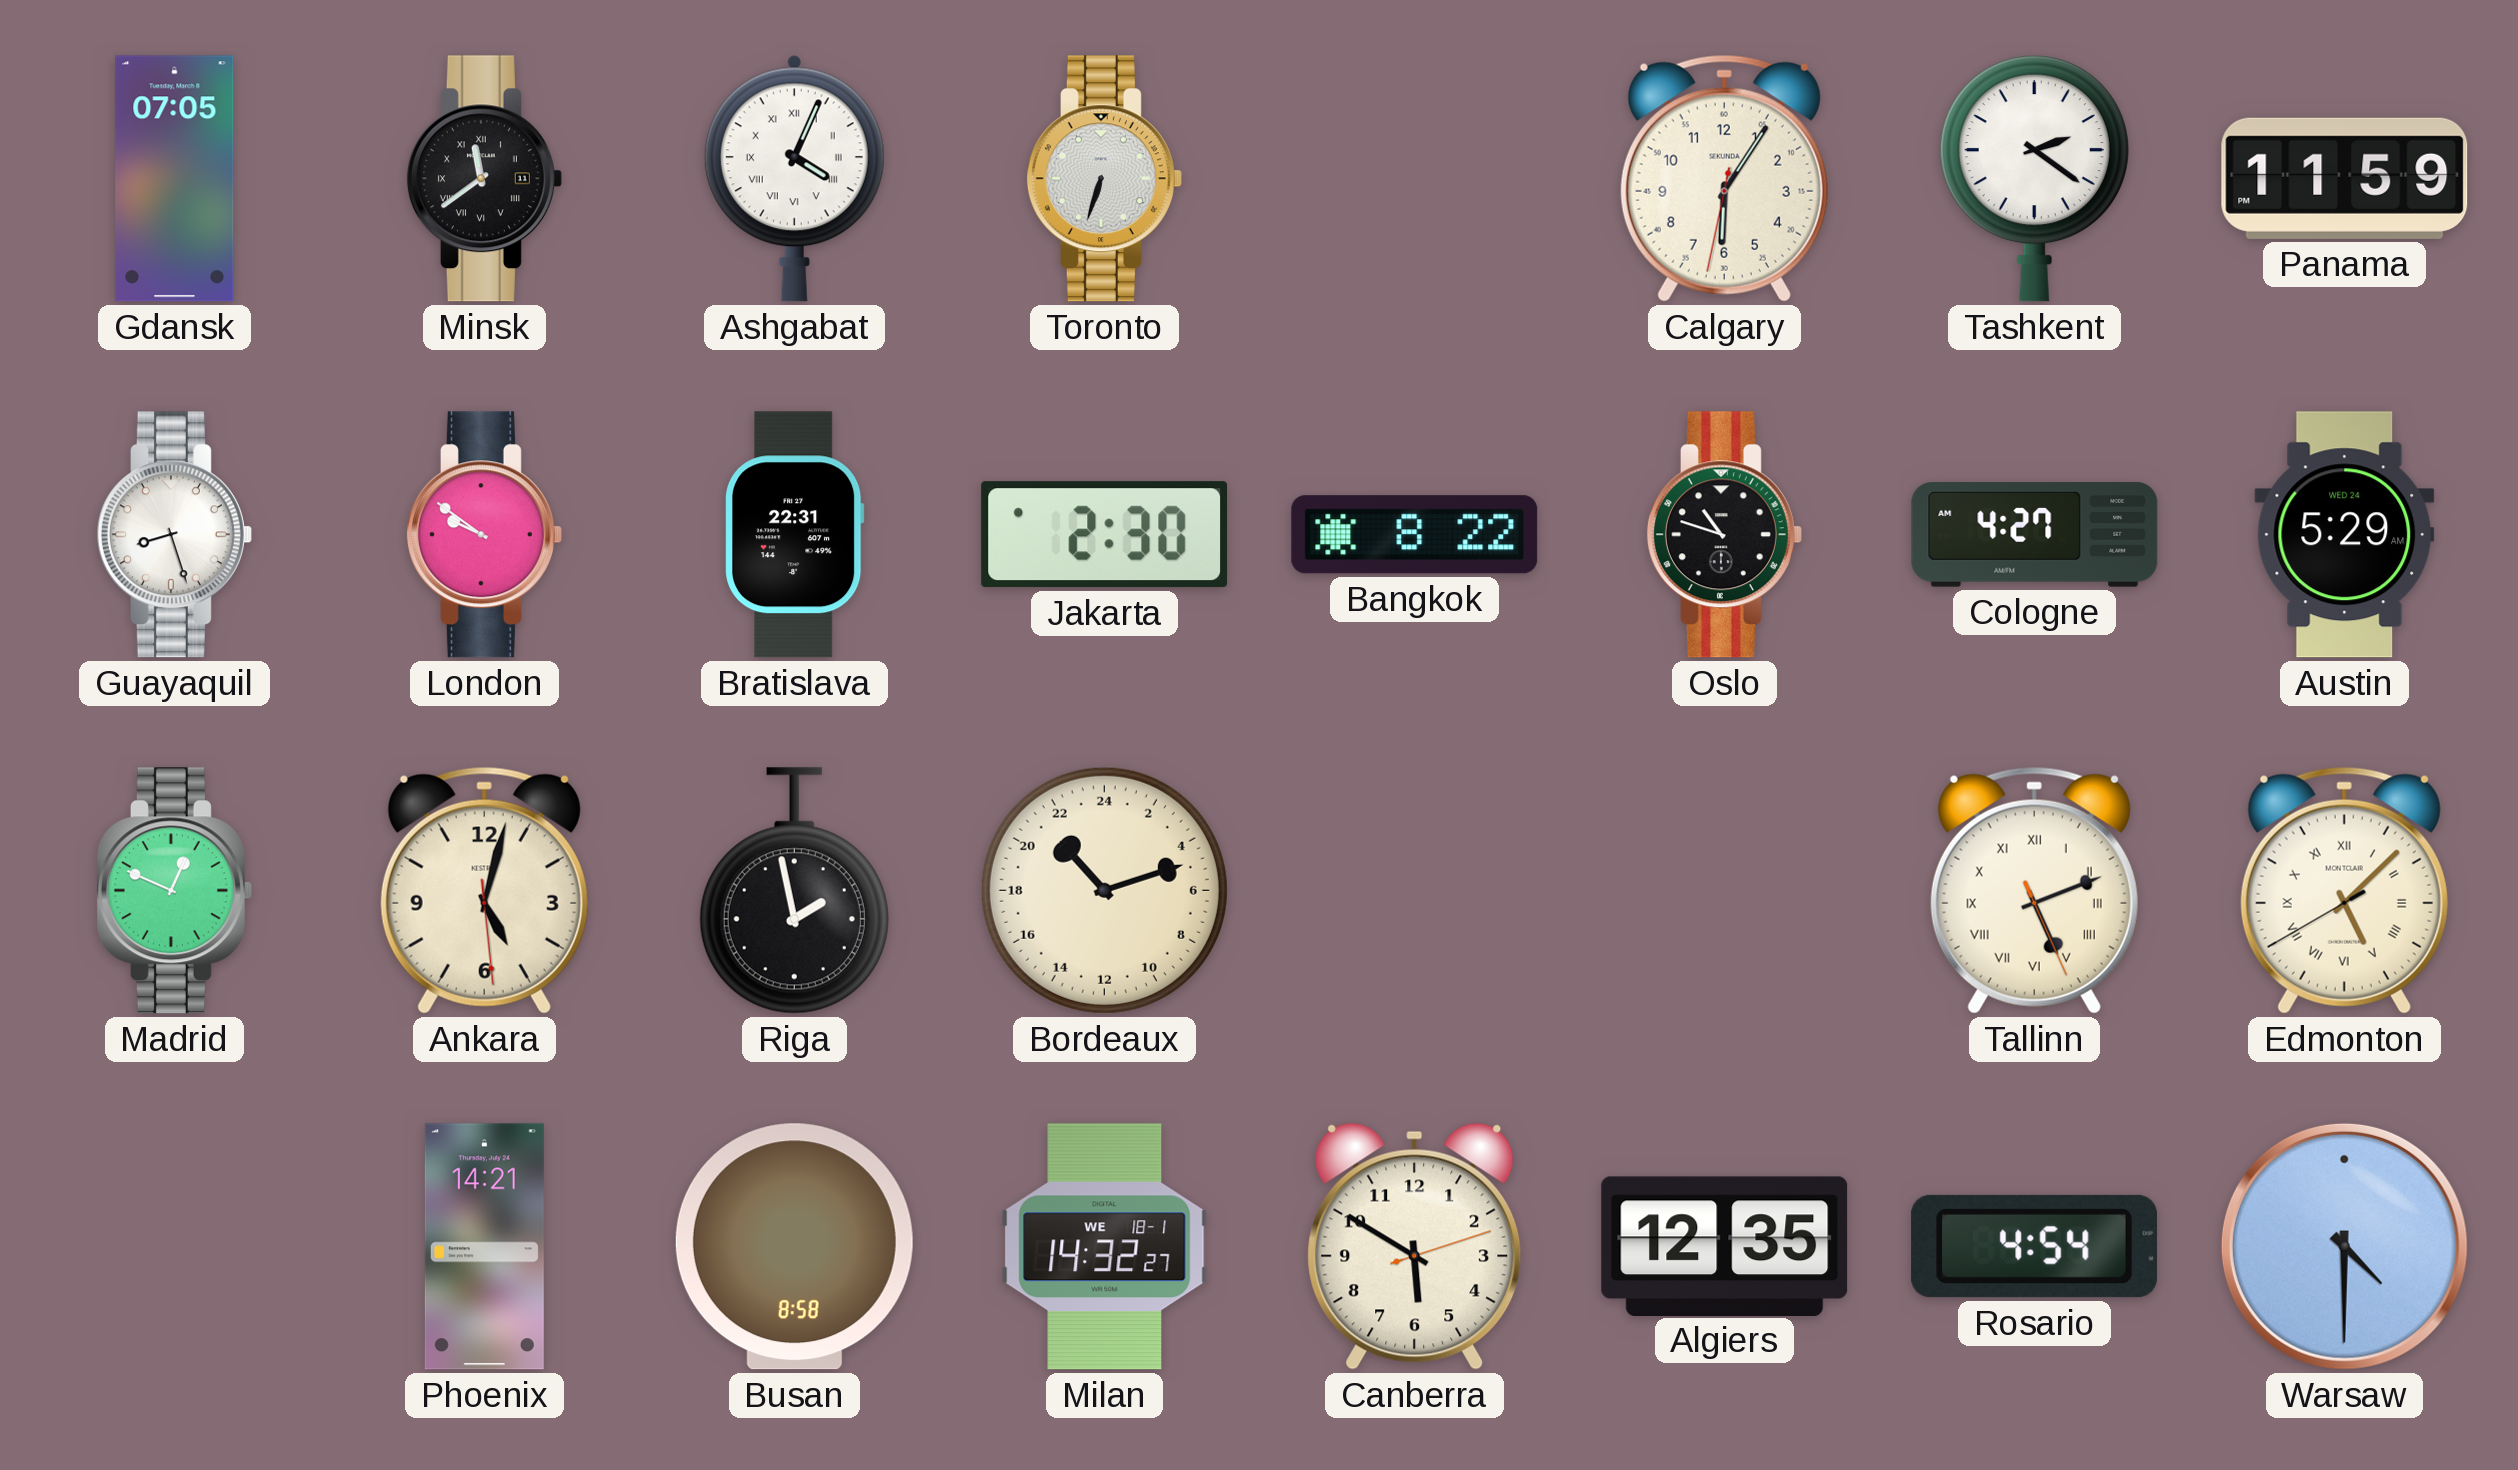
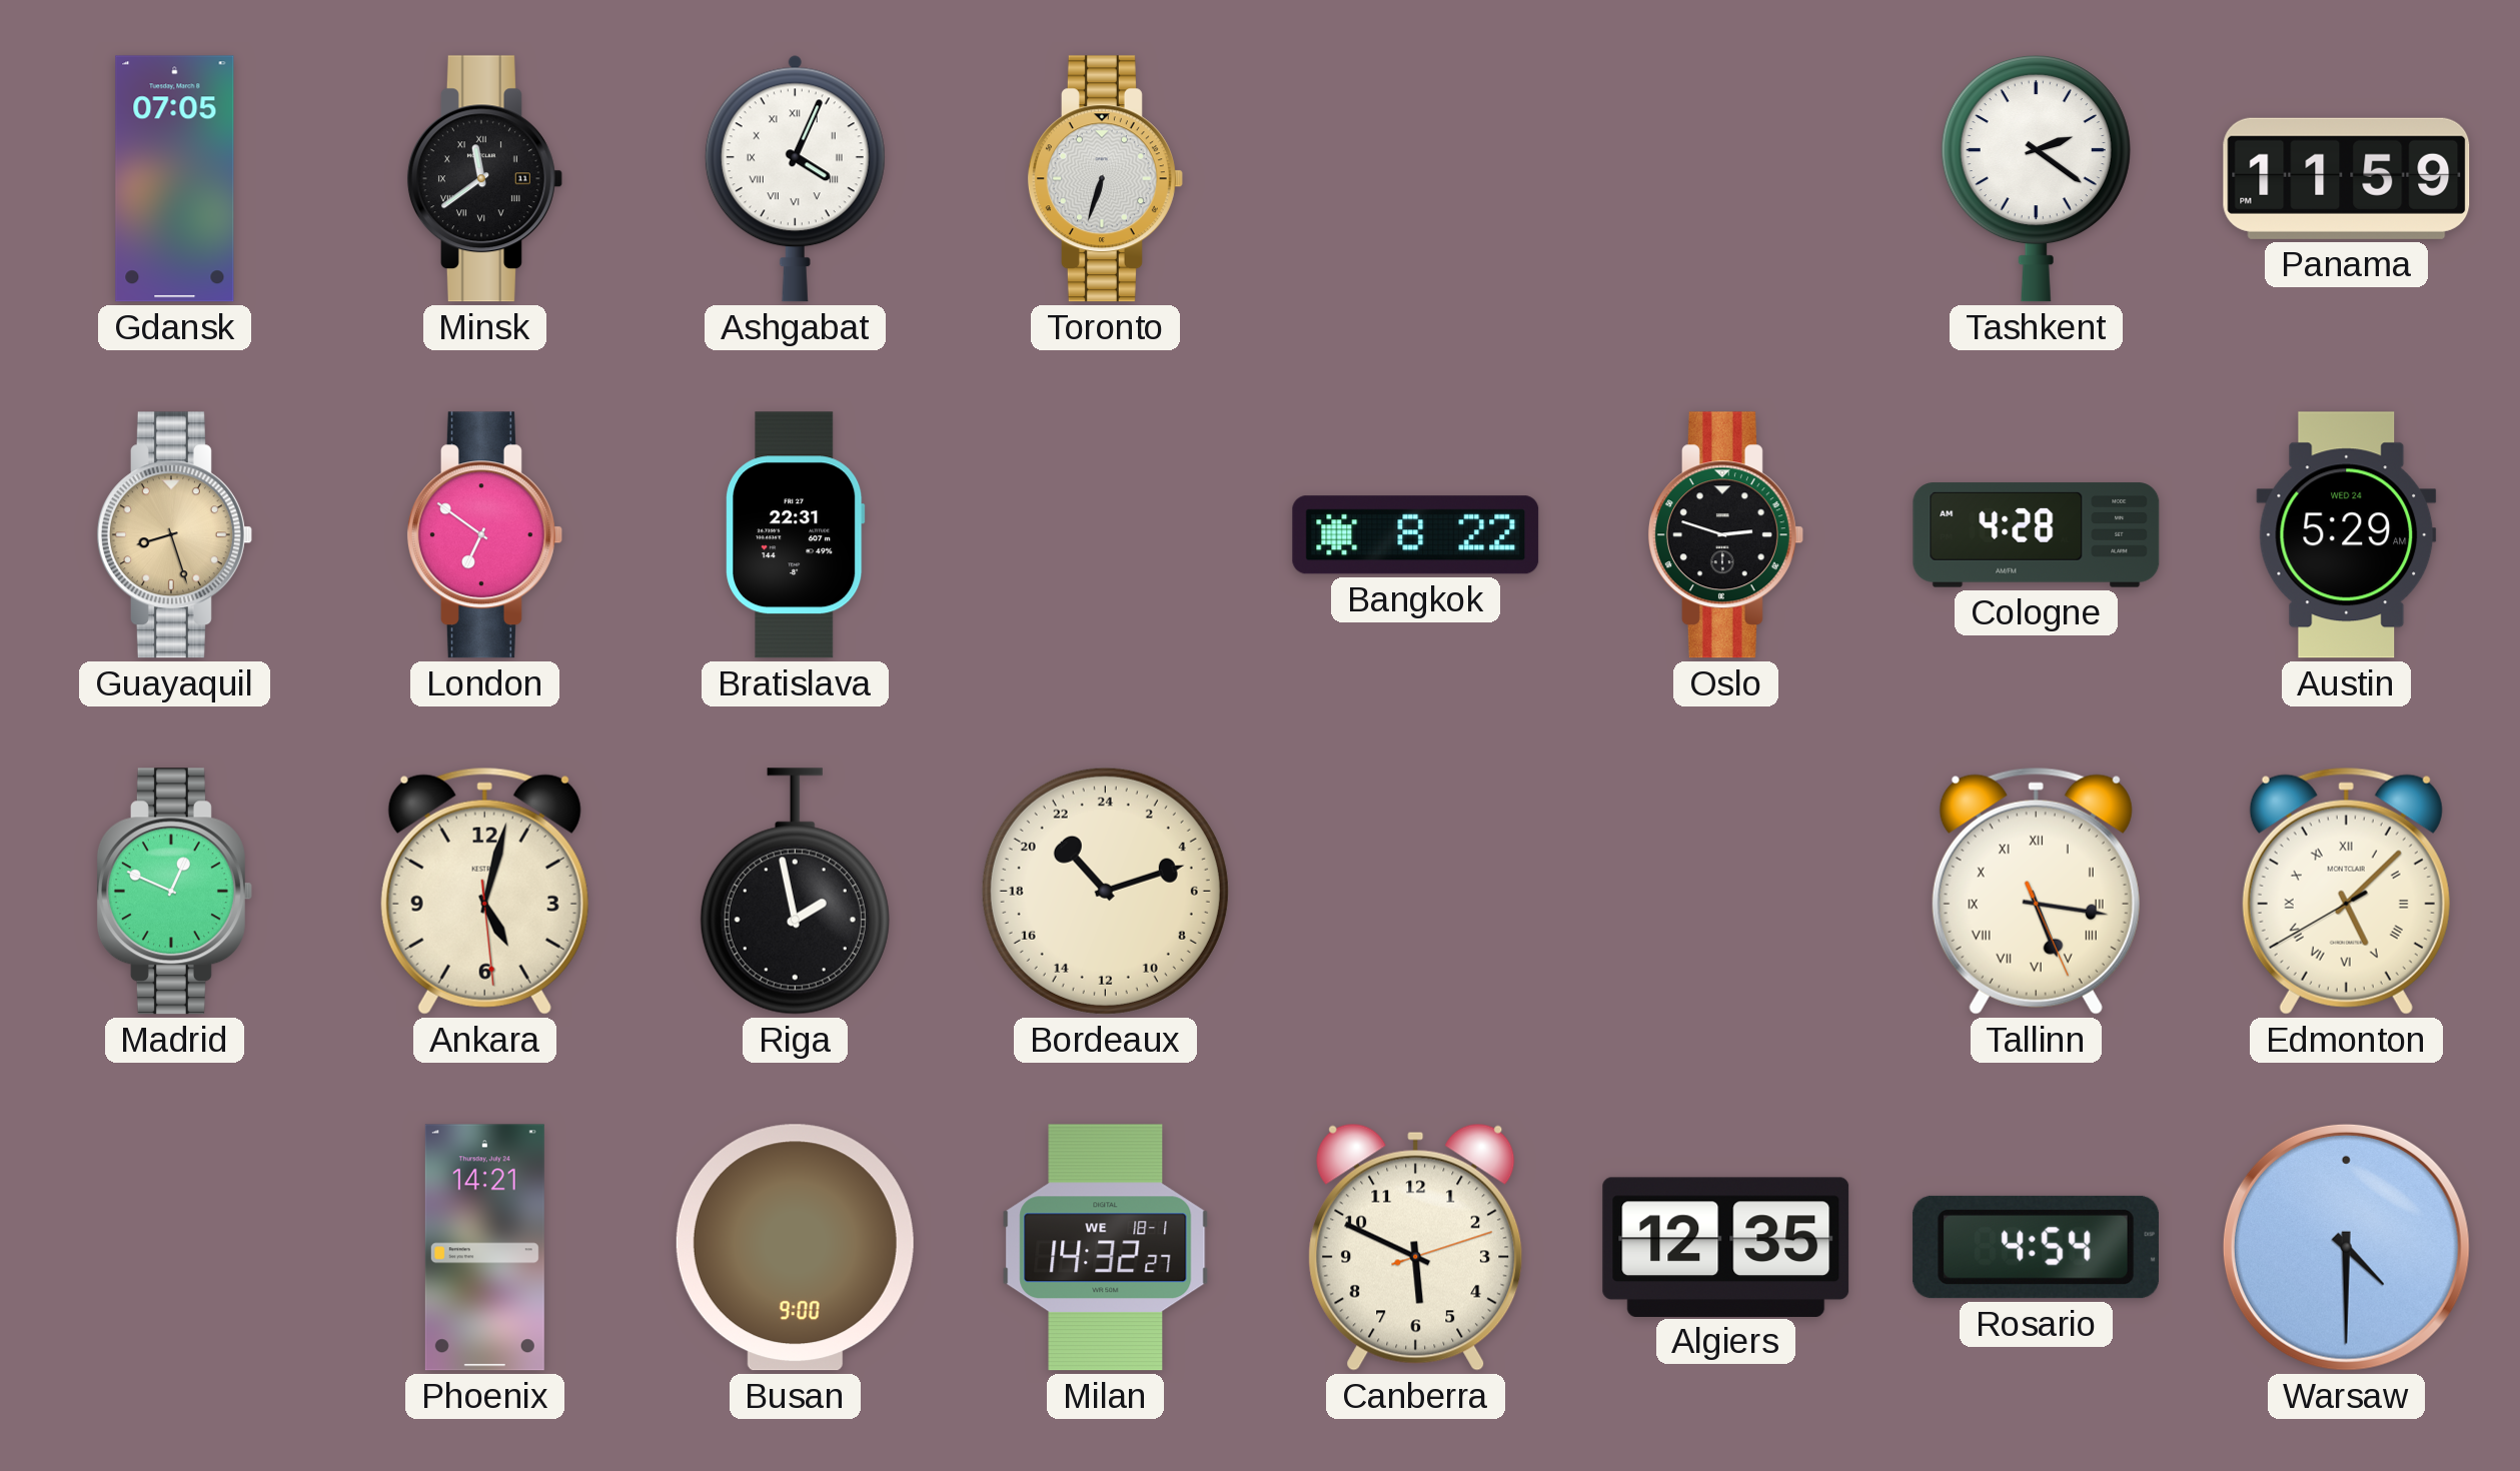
Calgary: 6:05 -> none
Guayaquil dial: white -> champagne
London: 9:51 -> 6:51
Jakarta: 2:30 -> none
Oslo: 10:48 -> 2:48
Cologne: 4:27 -> 4:28
Tallinn: 5:11 -> 5:16
Busan: 8:58 -> 9:00
Canberra: 5:50 -> 5:49
